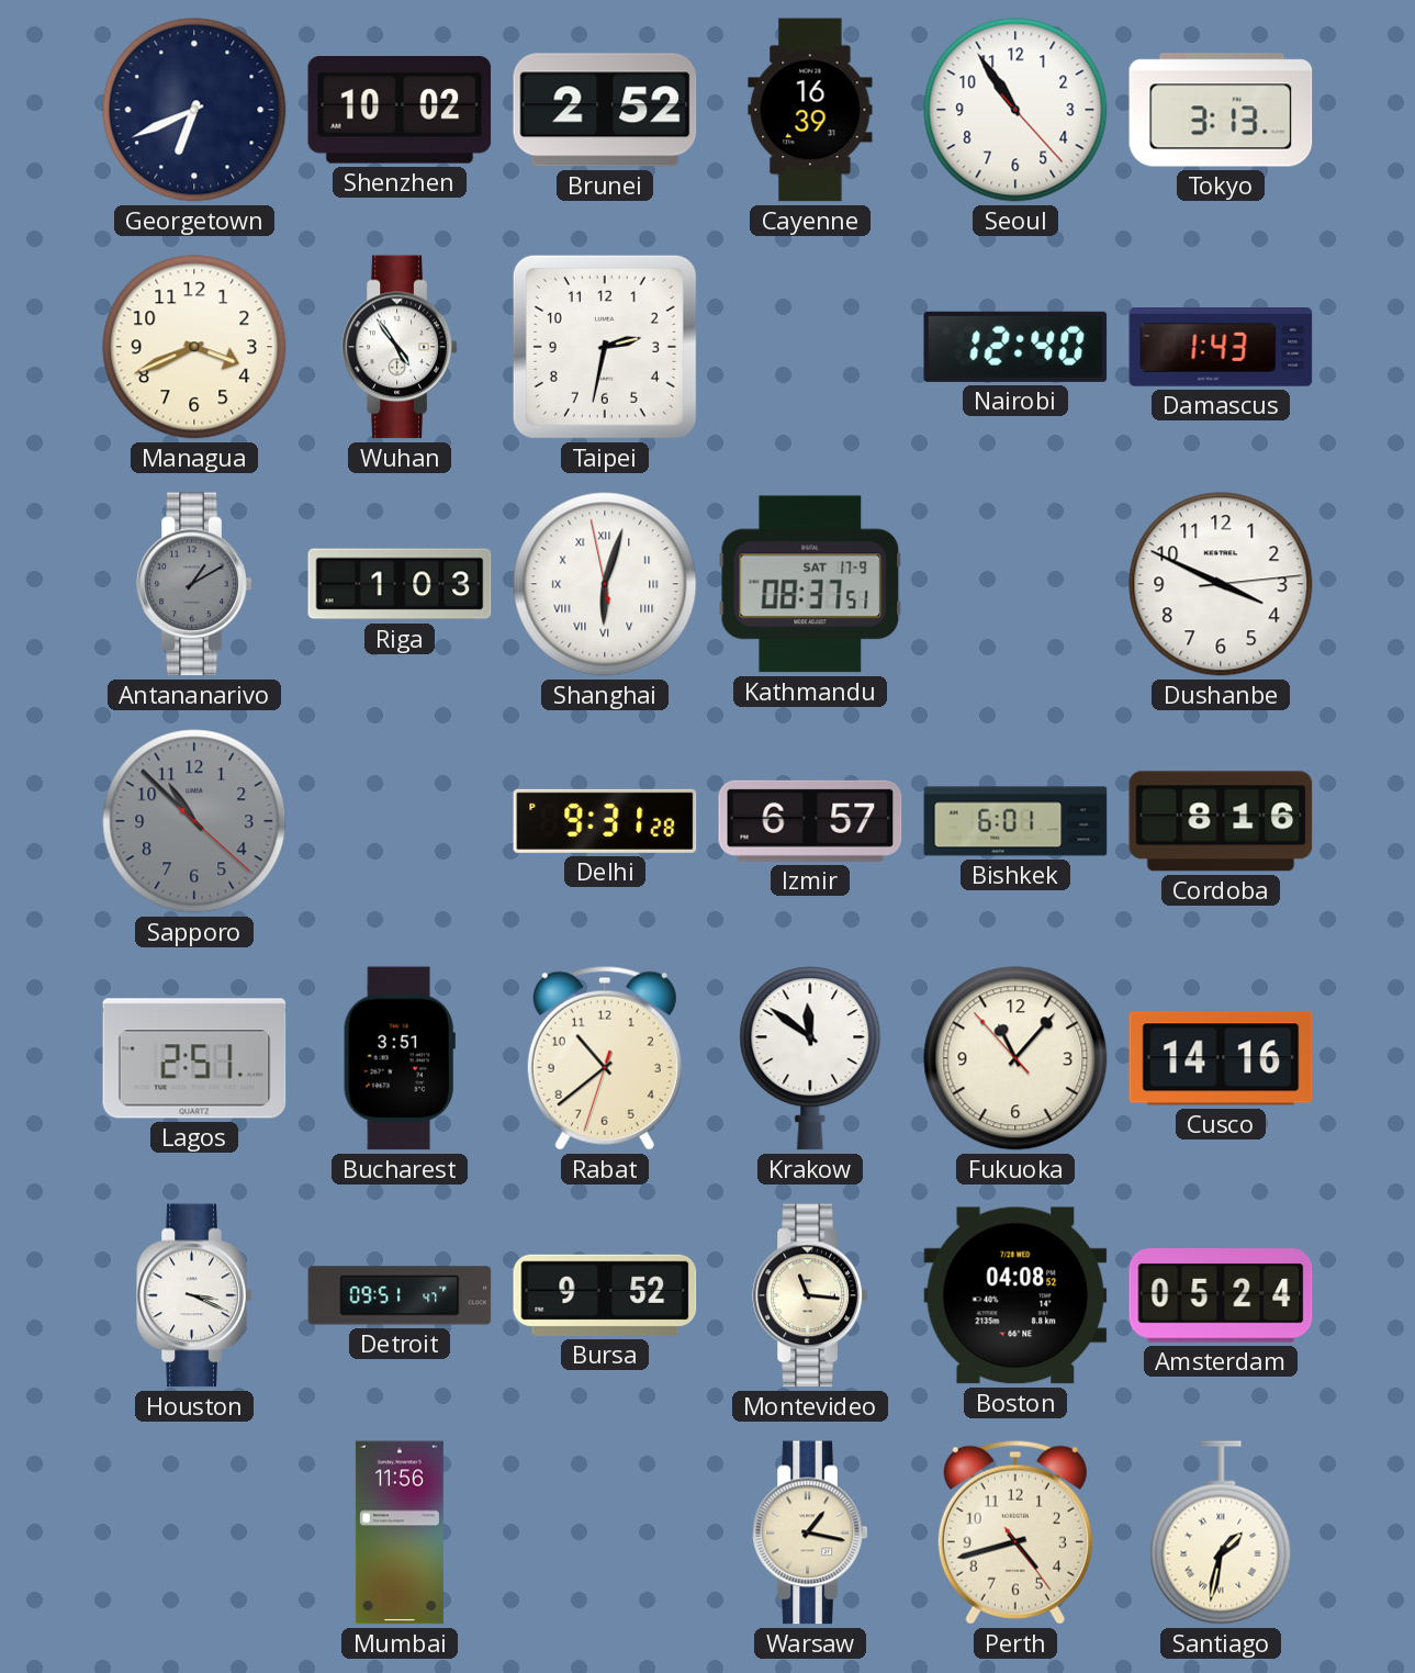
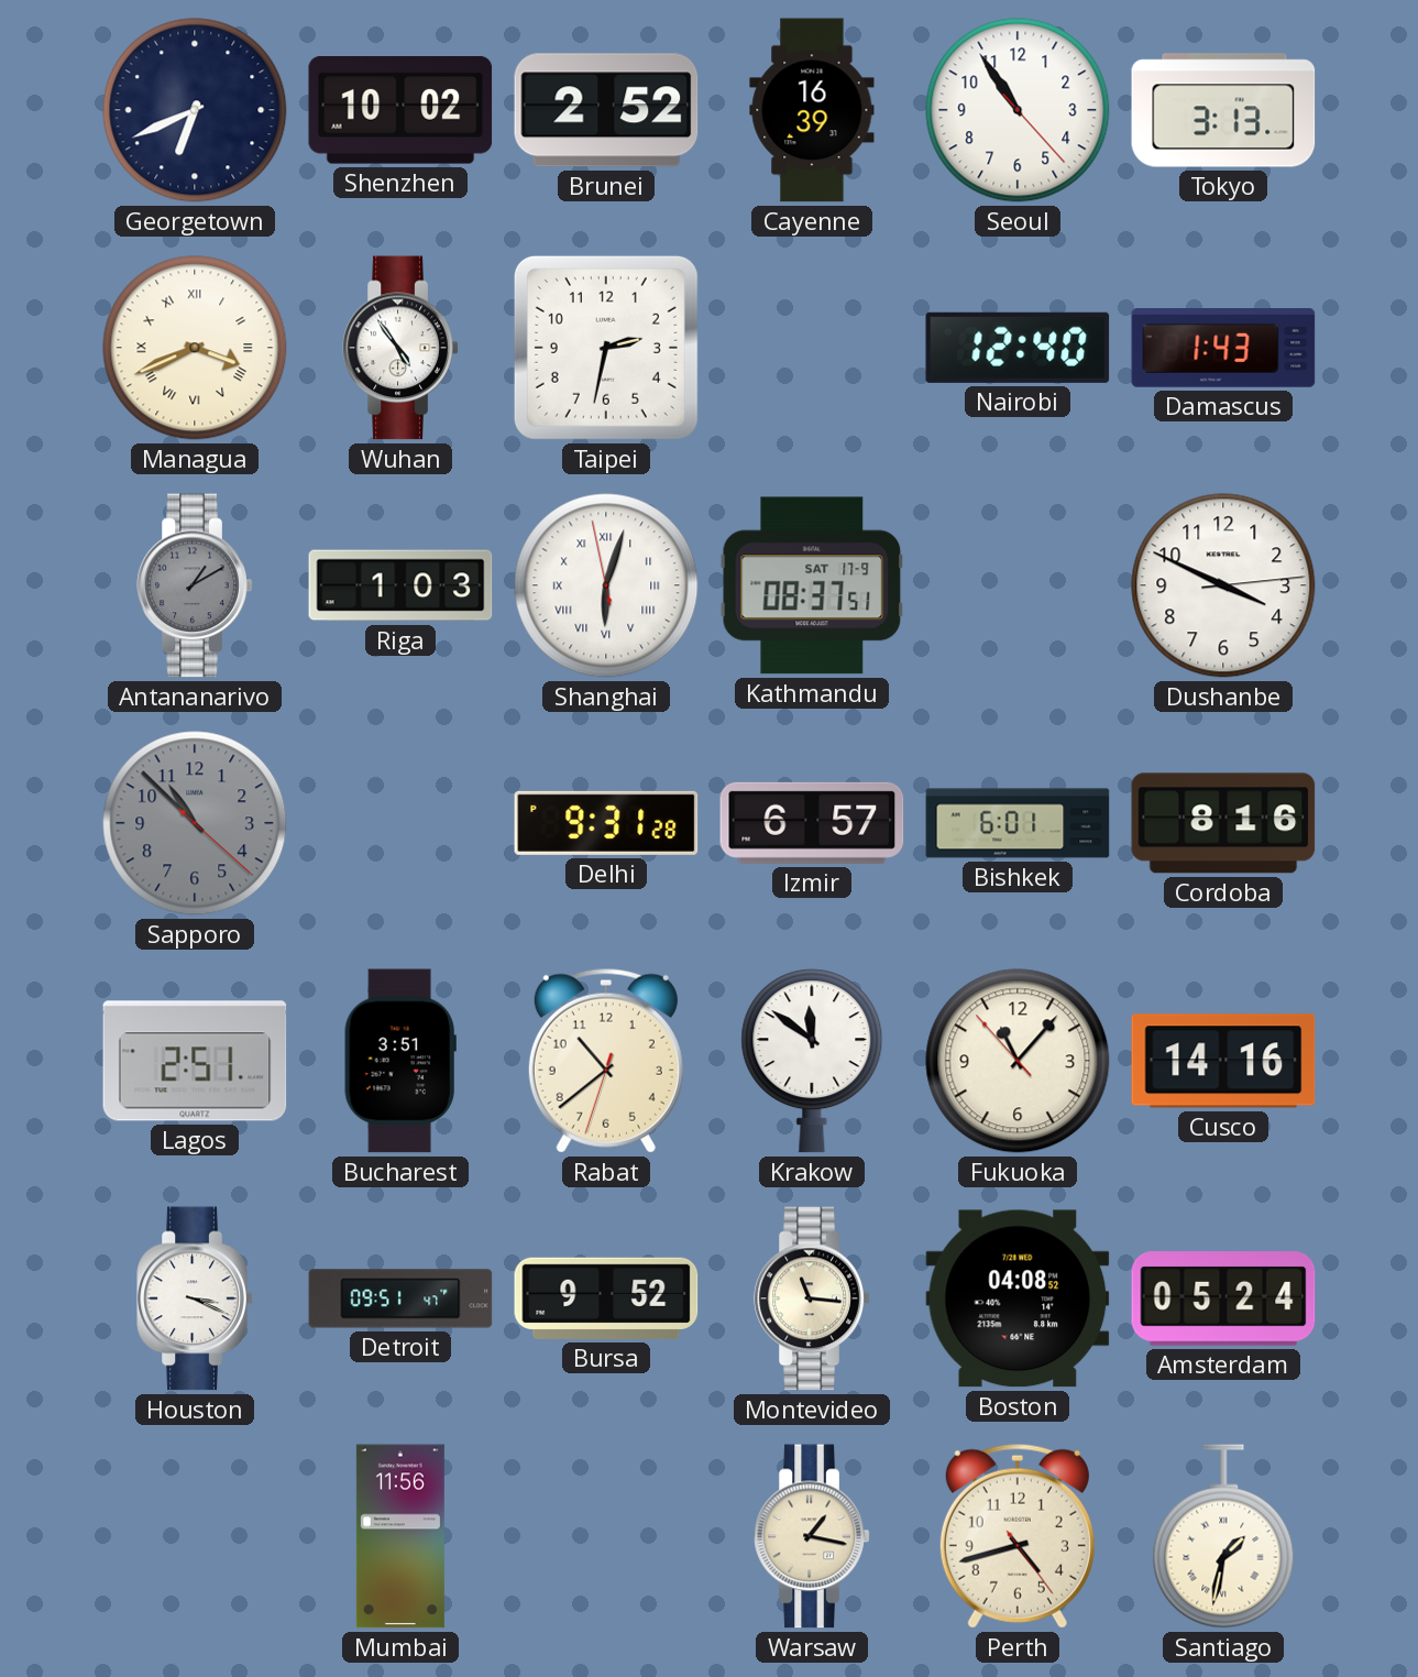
Managua numerals: Arabic -> Roman
